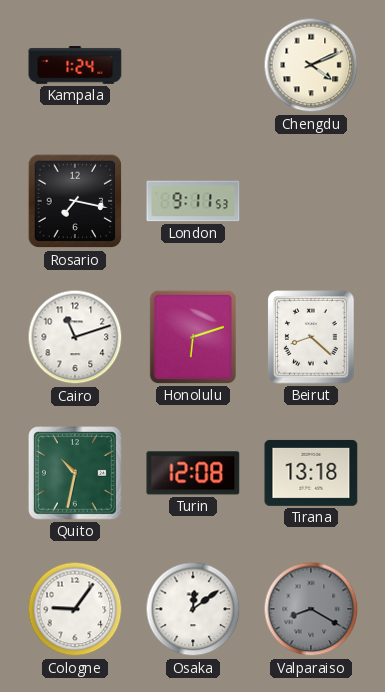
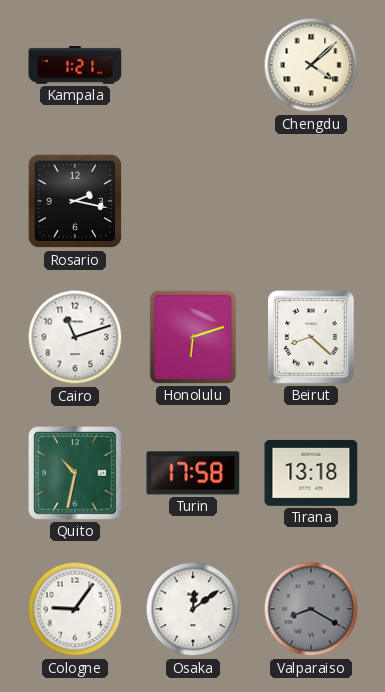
Kampala: 1:24 -> 1:21
Chengdu: 4:11 -> 4:08
Rosario: 7:17 -> 2:17
London: 9:11 -> none
Turin: 12:08 -> 17:58
